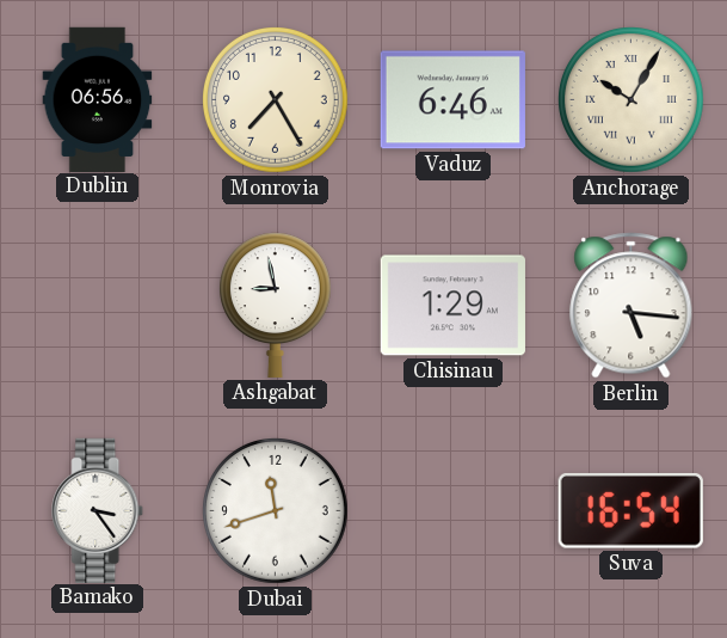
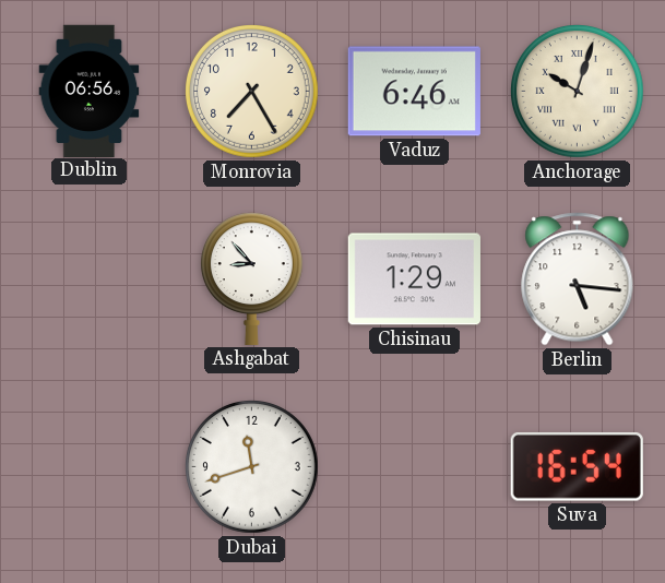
Anchorage: 10:05 -> 10:03
Ashgabat: 8:58 -> 8:53
Bamako: 3:24 -> none
